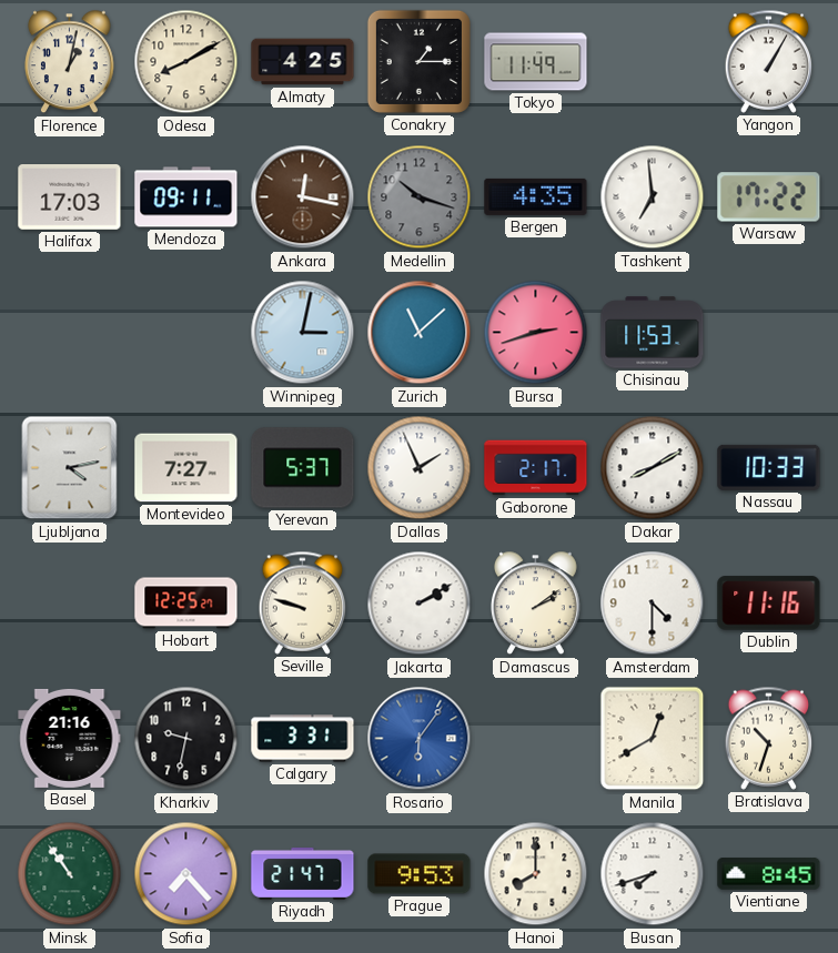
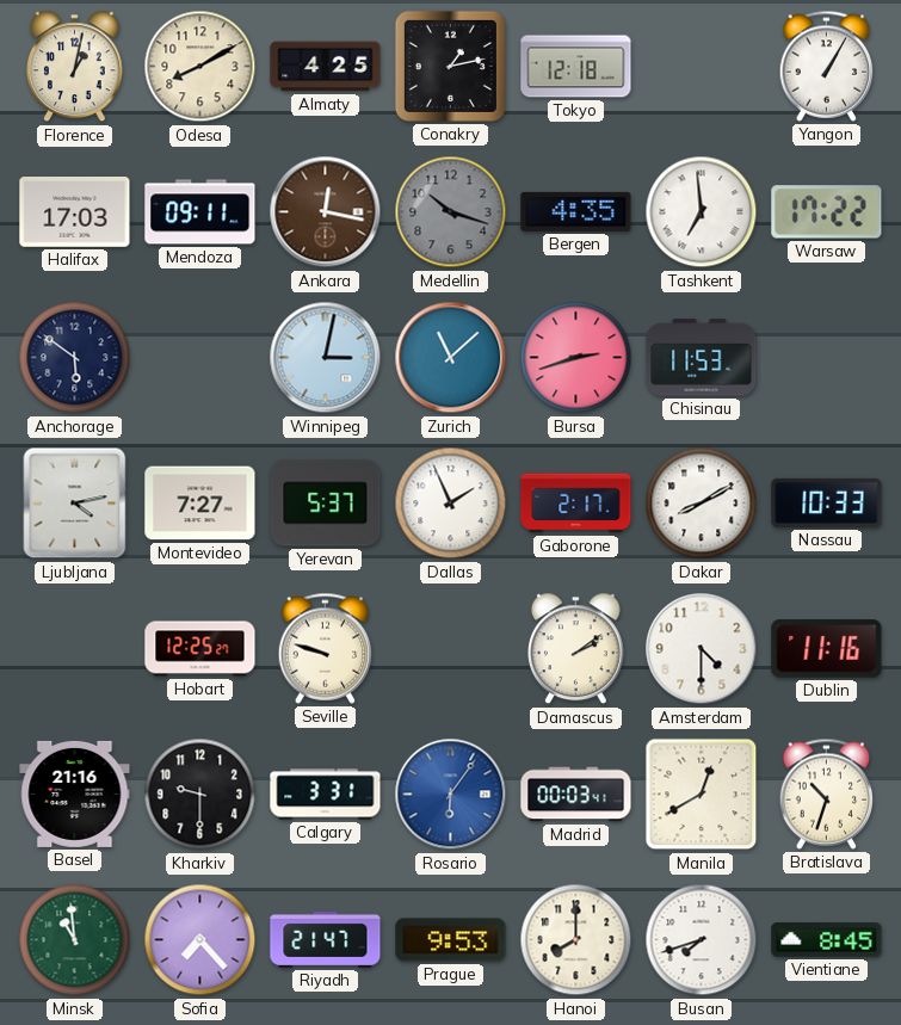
Conakry: 1:15 -> 1:13
Tokyo: 11:49 -> 12:18
Anchorage: none -> 5:51
Jakarta: 2:10 -> none
Kharkiv: 9:32 -> 9:30
Madrid: none -> 00:03
Minsk: 10:54 -> 10:59
